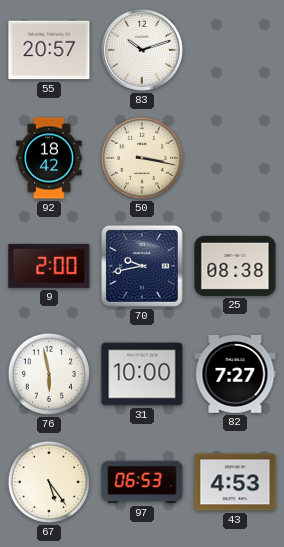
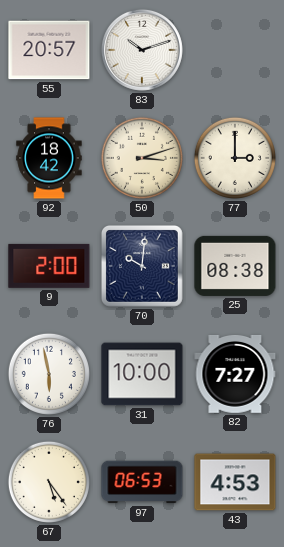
50: 3:17 -> 3:12
77: none -> 3:00
70: 9:43 -> 10:01
